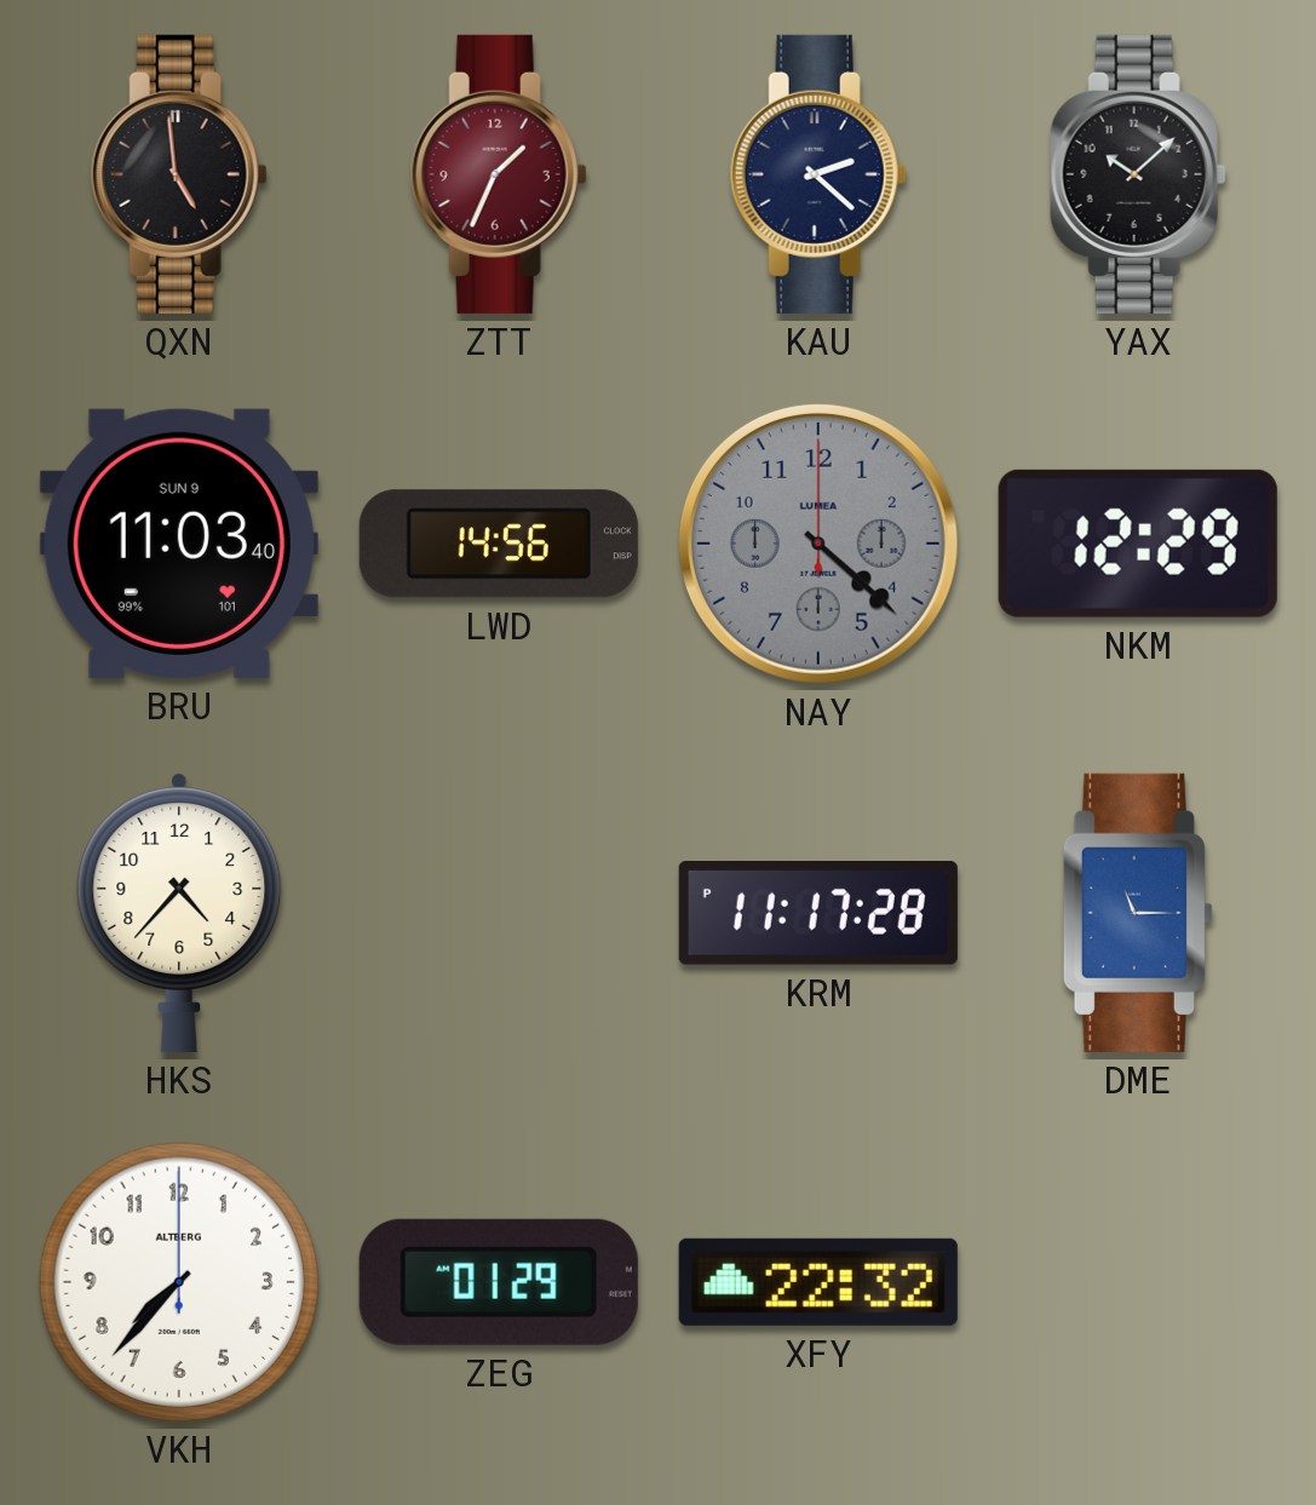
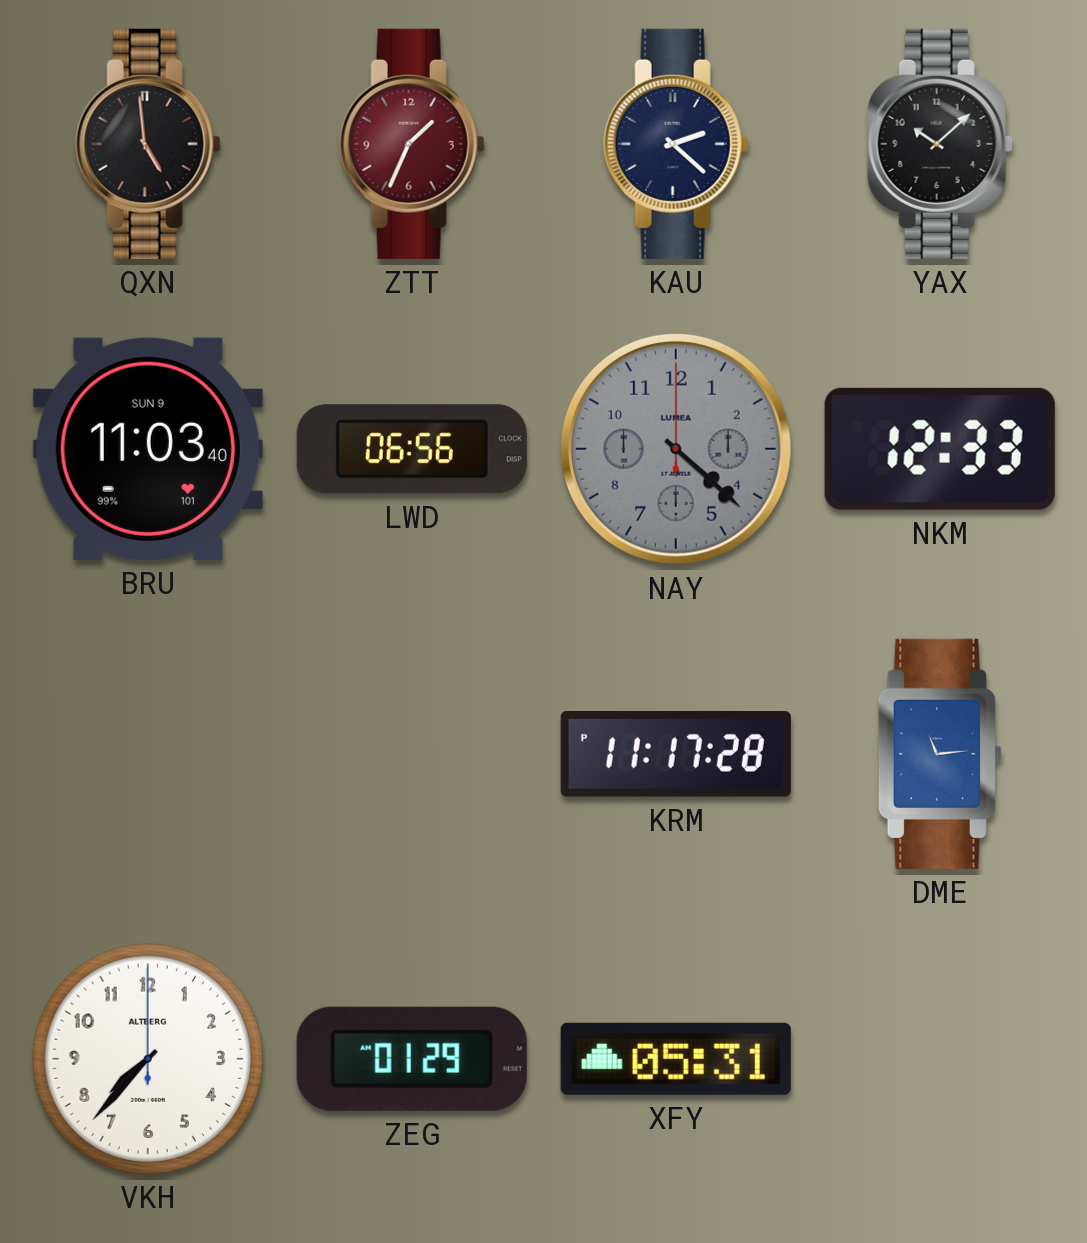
LWD: 14:56 -> 06:56
NKM: 12:29 -> 12:33
HKS: 4:37 -> none
DME: 11:15 -> 11:14
XFY: 22:32 -> 05:31
